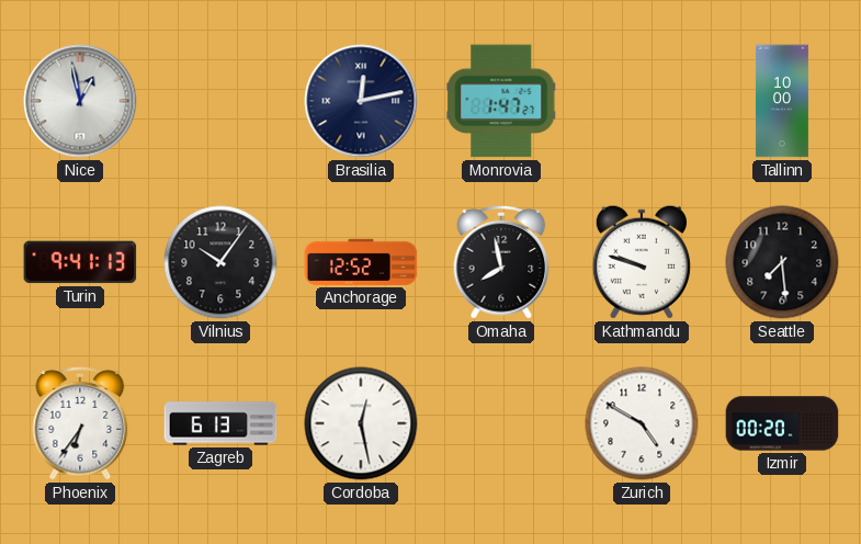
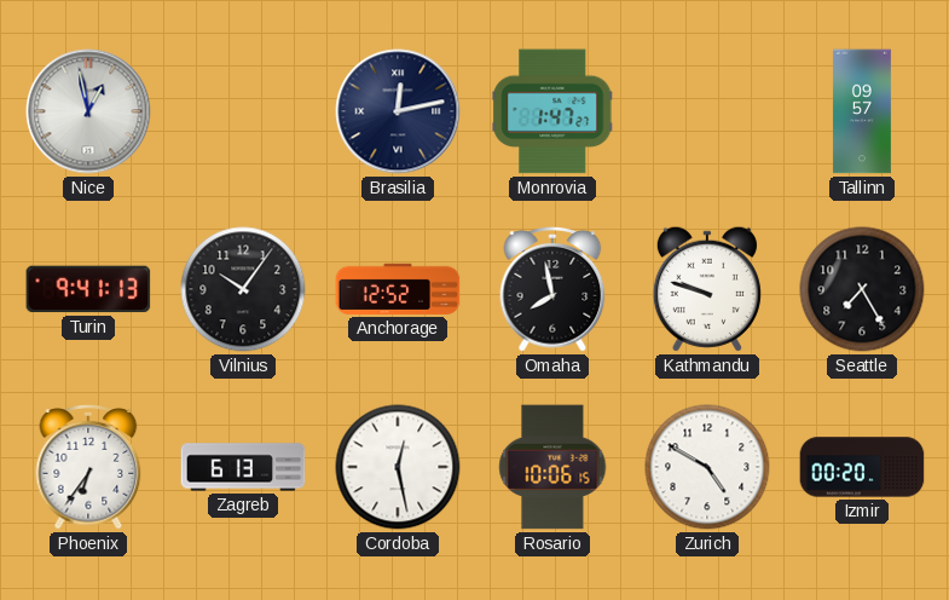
Tallinn: 10:00 -> 09:57
Seattle: 7:29 -> 7:25
Rosario: none -> 10:06
